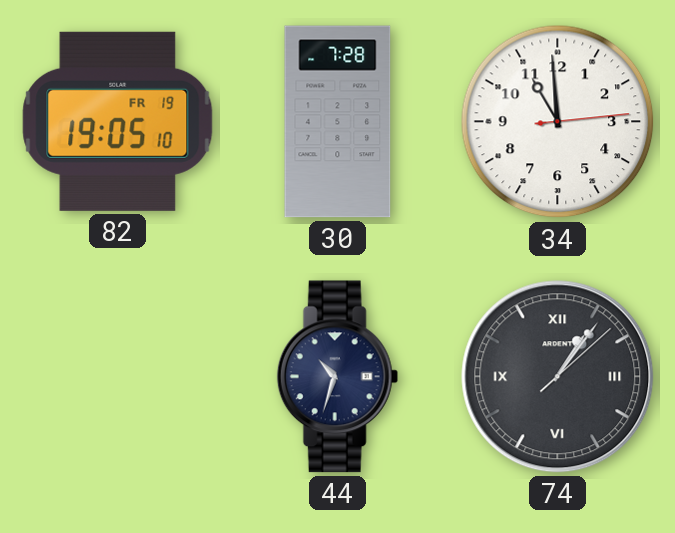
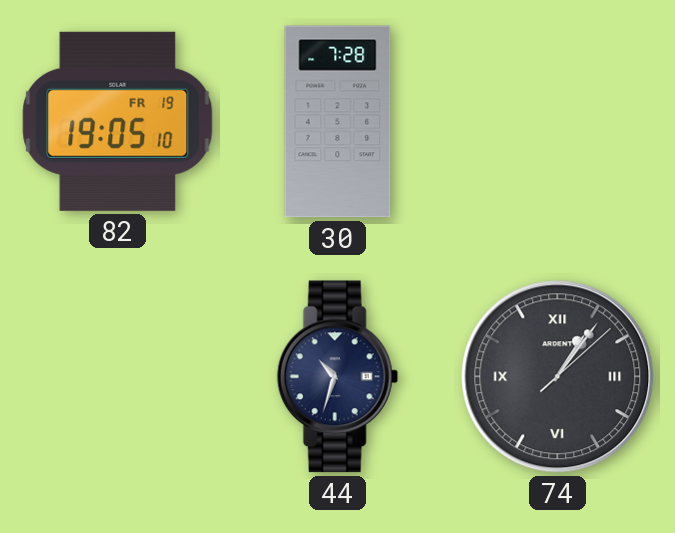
34: 10:59 -> none
